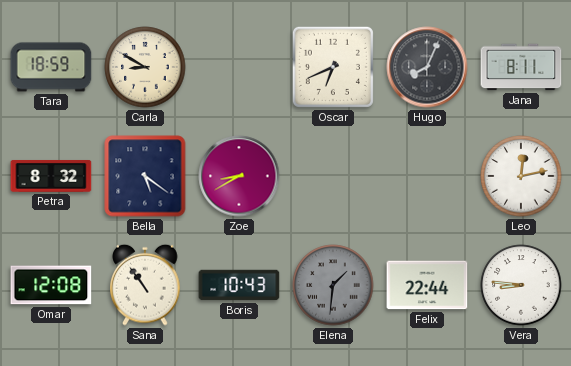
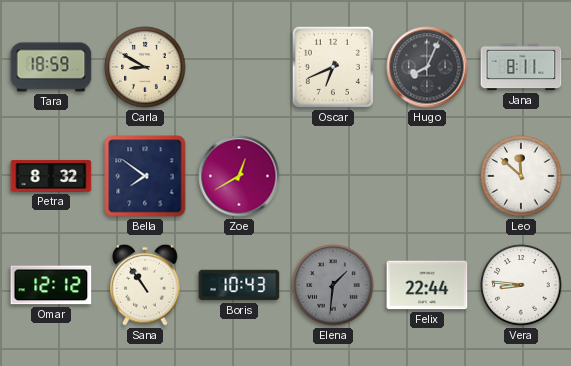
Bella: 5:21 -> 7:51
Zoe: 8:40 -> 12:40
Leo: 12:13 -> 11:52
Omar: 12:08 -> 12:12
